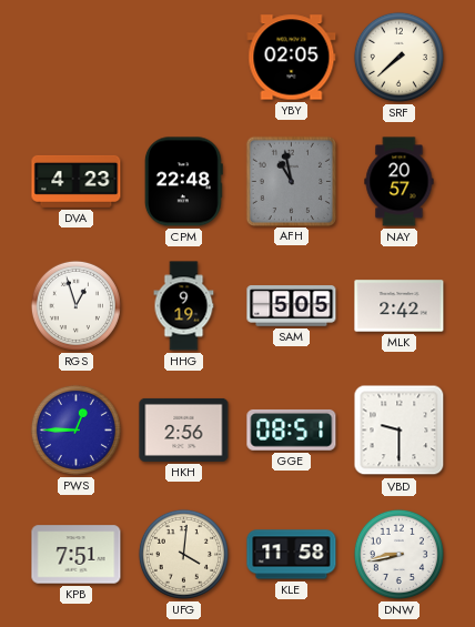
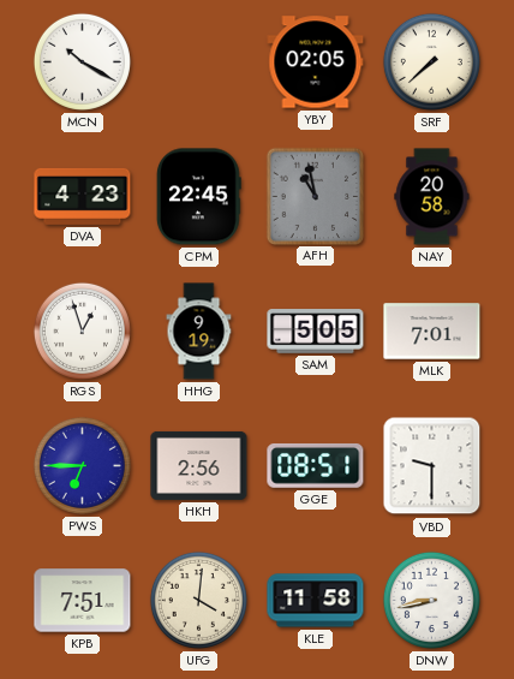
MCN: none -> 10:20
CPM: 22:48 -> 22:45
NAY: 20:57 -> 20:58
MLK: 2:42 -> 7:01
PWS: 12:45 -> 6:45
